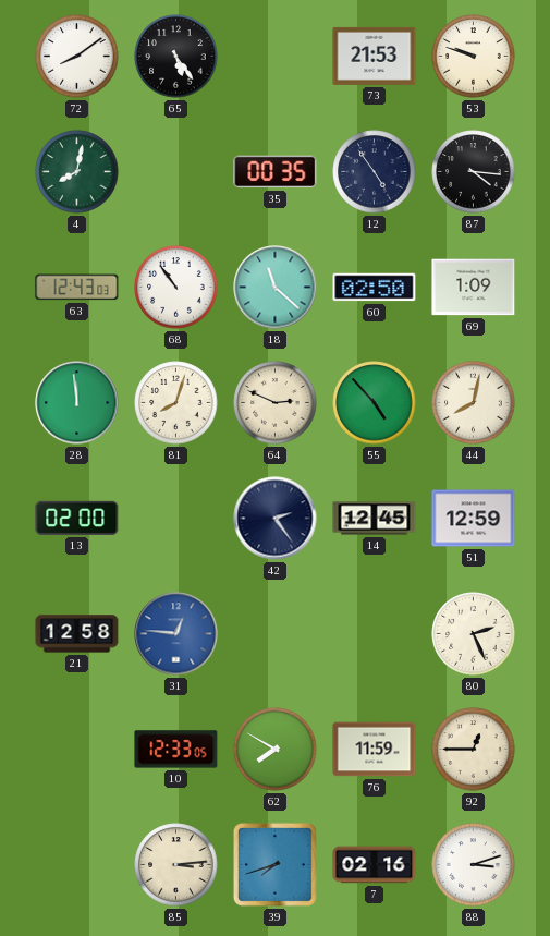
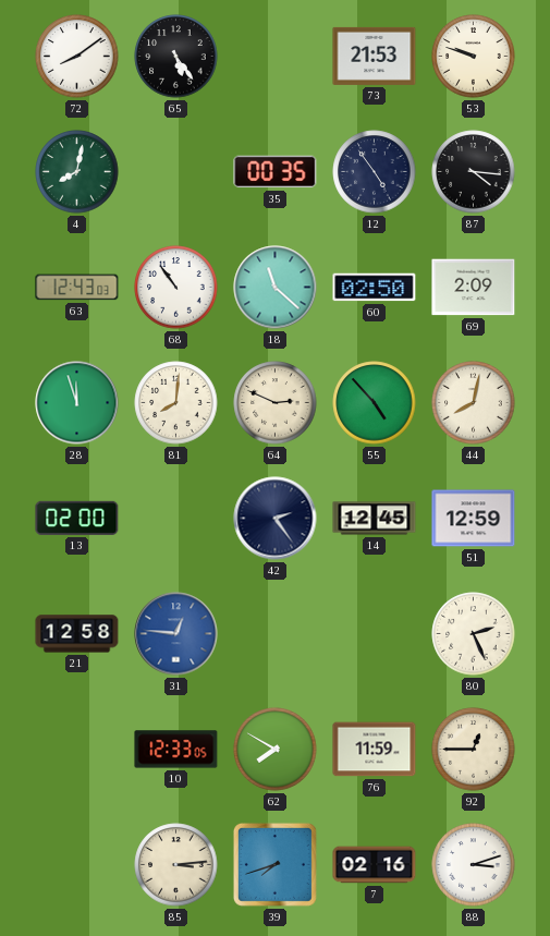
69: 1:09 -> 2:09
28: 11:59 -> 11:57
81: 8:03 -> 8:01
